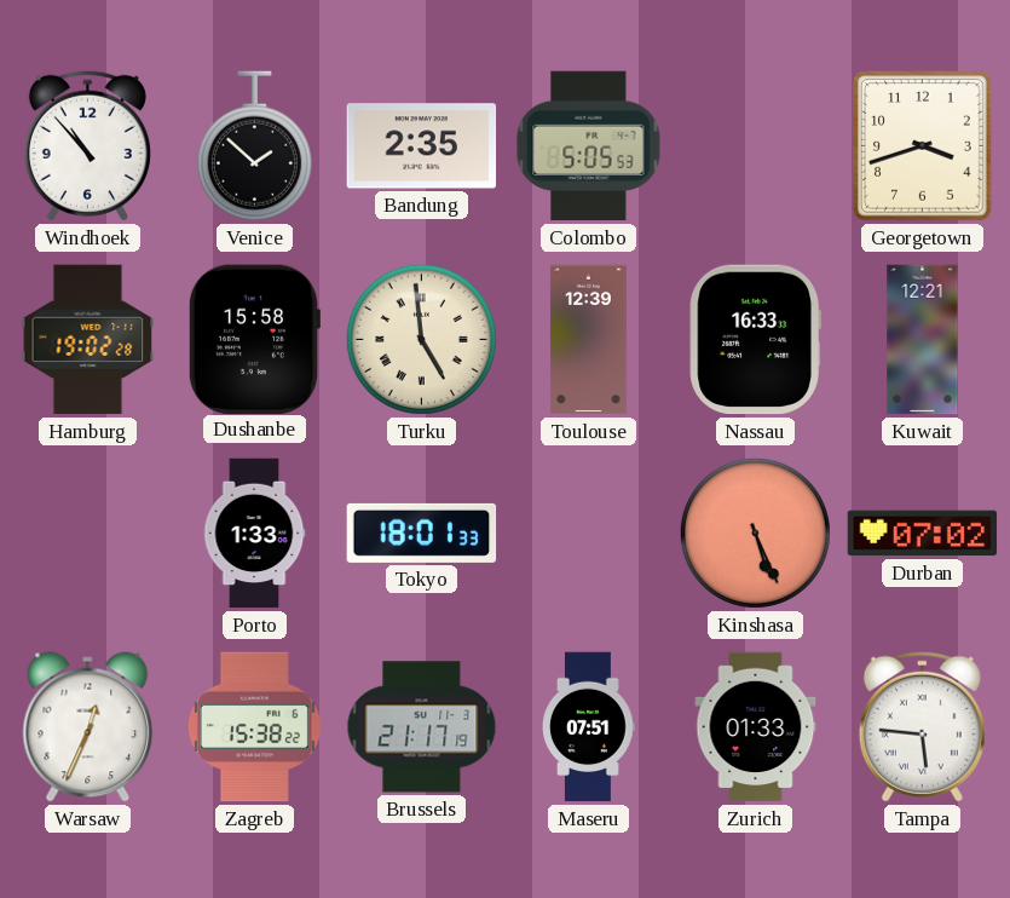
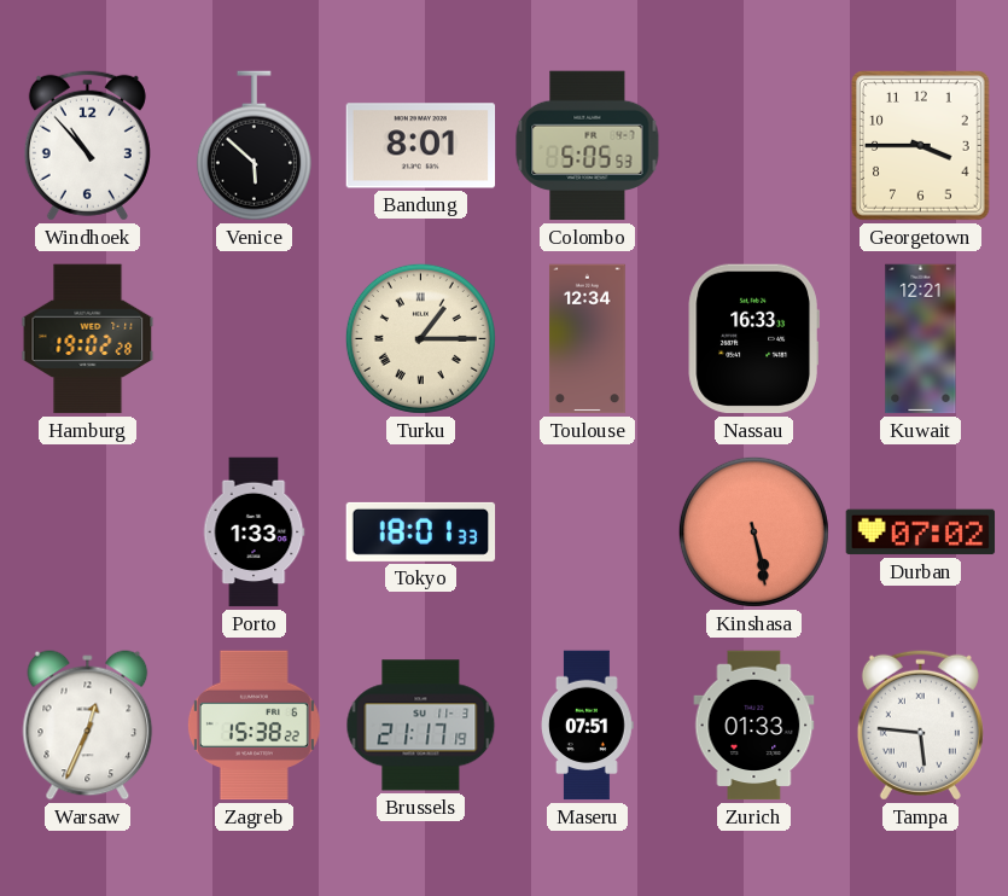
Venice: 1:52 -> 5:52
Bandung: 2:35 -> 8:01
Georgetown: 3:42 -> 3:45
Dushanbe: 15:58 -> none
Turku: 4:59 -> 1:15
Toulouse: 12:39 -> 12:34
Kinshasa: 5:26 -> 5:28
